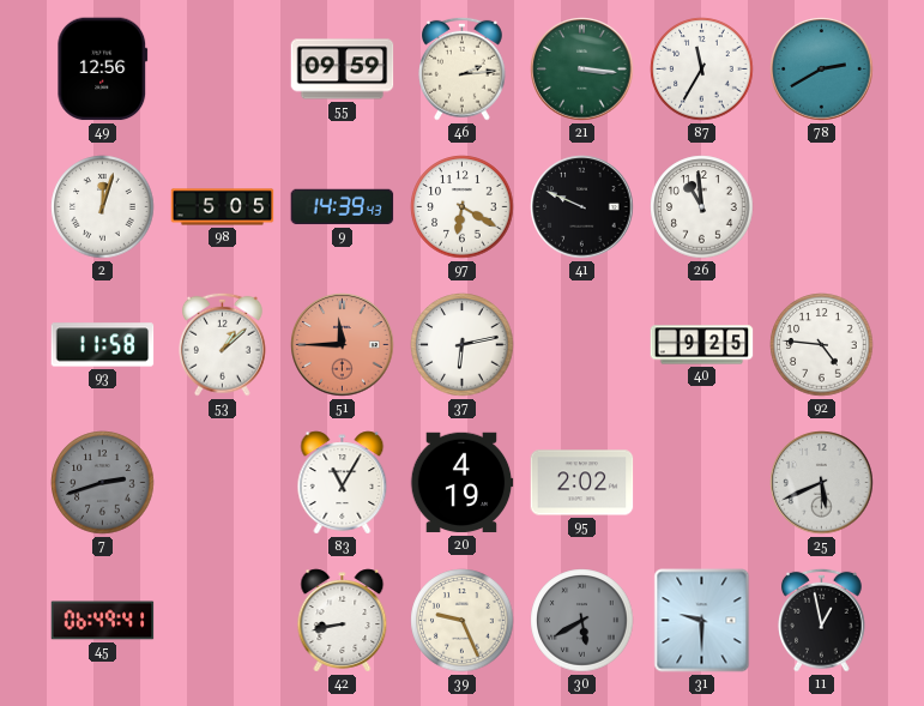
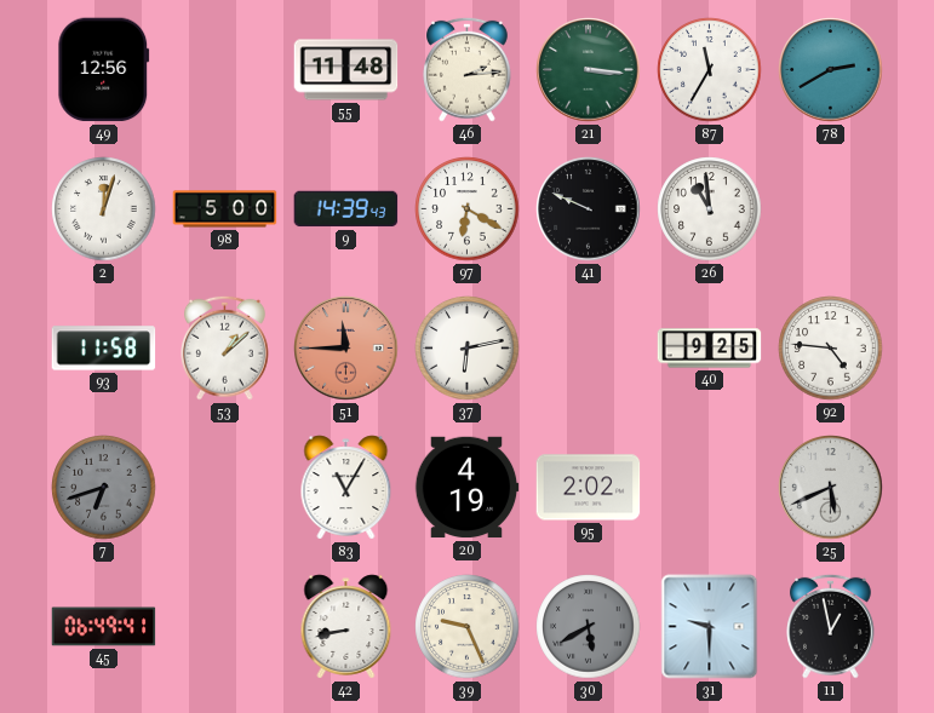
55: 09:59 -> 11:48
98: 5:05 -> 5:00
7: 2:42 -> 6:42
